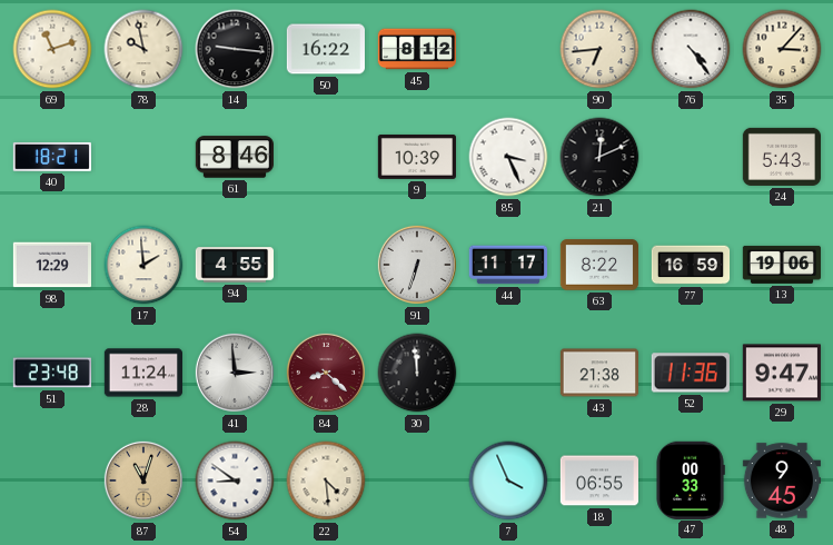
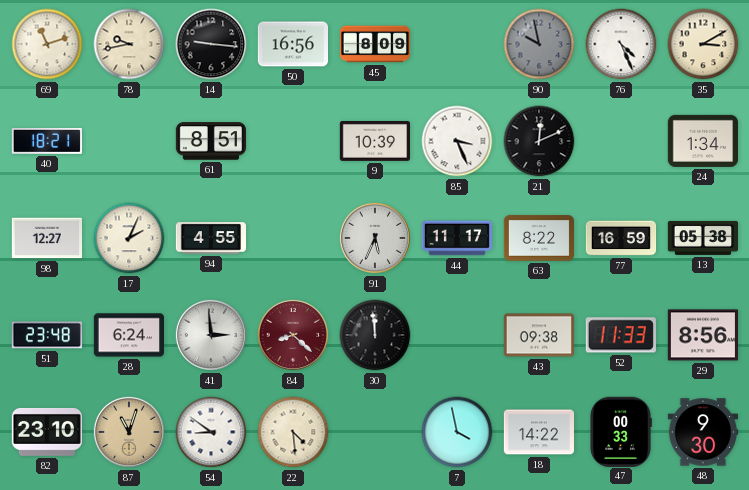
78: 9:58 -> 9:43
50: 16:22 -> 16:56
45: 8:12 -> 8:09
90: 6:44 -> 9:58
90 dial: cream -> grey
76: 4:24 -> 4:26
35: 3:07 -> 3:10
61: 8:46 -> 8:51
24: 5:43 -> 1:34
98: 12:29 -> 12:27
17: 1:59 -> 2:04
91: 6:33 -> 5:34
13: 19:06 -> 05:38
28: 11:24 -> 6:24
43: 21:38 -> 09:38
52: 11:36 -> 11:33
29: 9:47 -> 8:56
82: none -> 23:10
7: 3:56 -> 3:58
18: 06:55 -> 14:22
48: 9:45 -> 9:30
